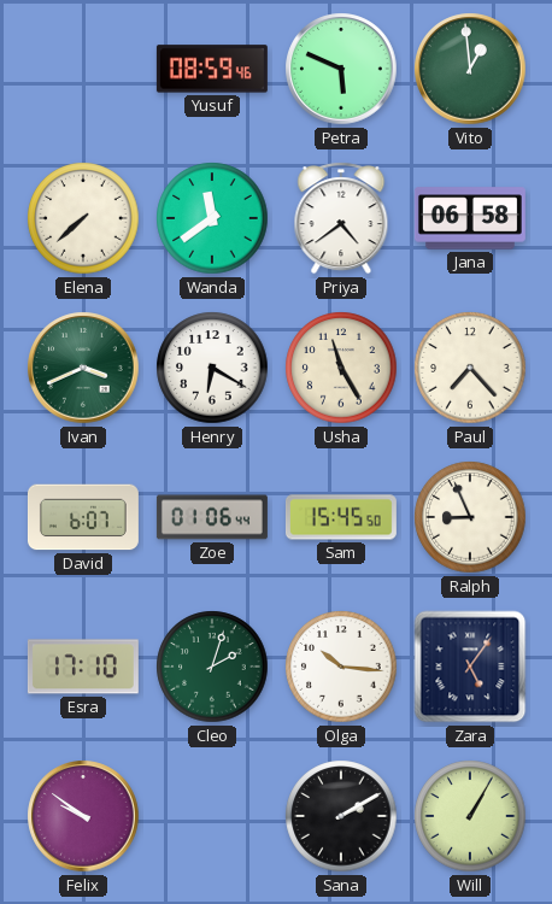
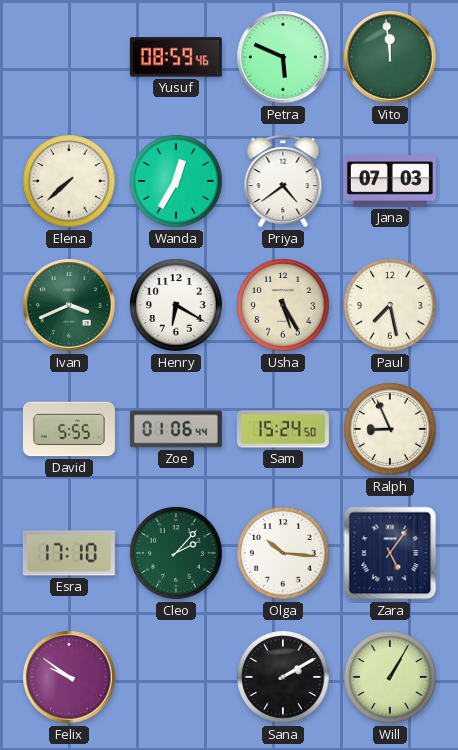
Vito: 12:59 -> 11:59
Wanda: 11:39 -> 12:35
Jana: 06:58 -> 07:03
Usha: 11:25 -> 5:25
Paul: 7:23 -> 7:28
David: 6:07 -> 5:55
Sam: 15:45 -> 15:24
Cleo: 2:03 -> 2:07
